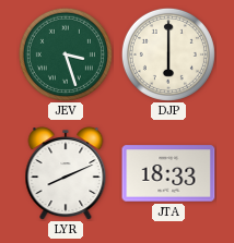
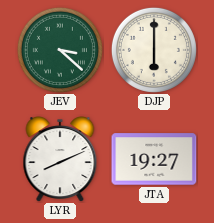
JEV: 3:27 -> 3:22
JTA: 18:33 -> 19:27
